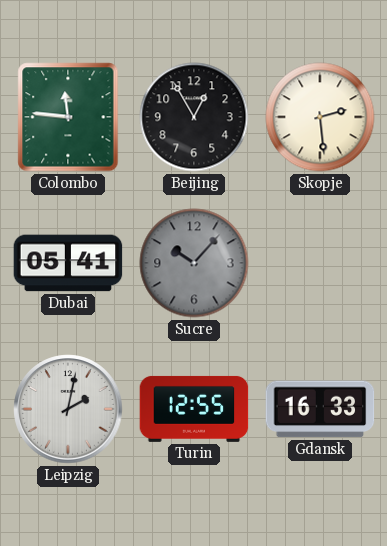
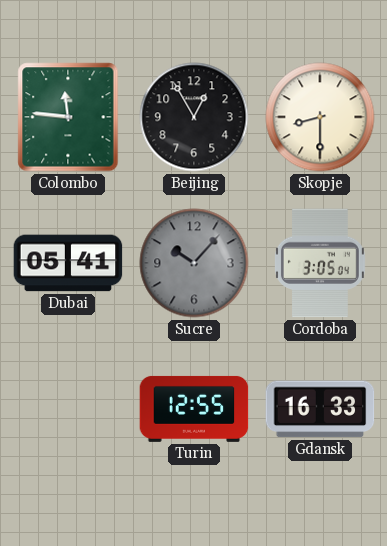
Skopje: 2:29 -> 8:30
Cordoba: none -> 3:05
Leipzig: 2:02 -> none
